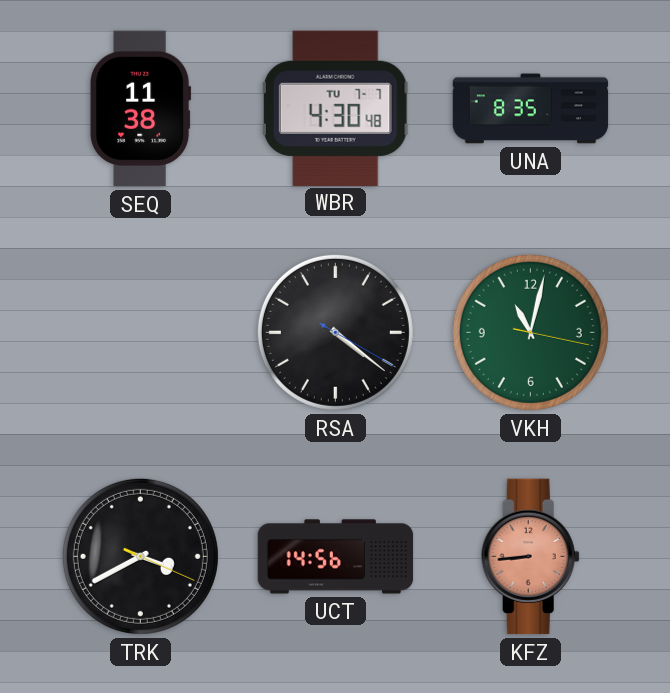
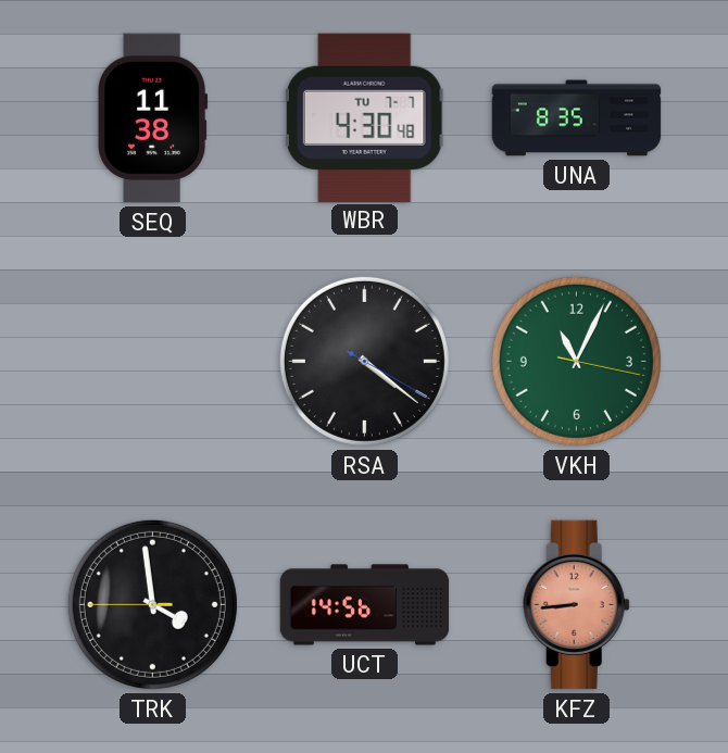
VKH: 11:02 -> 11:04
TRK: 3:40 -> 3:58
